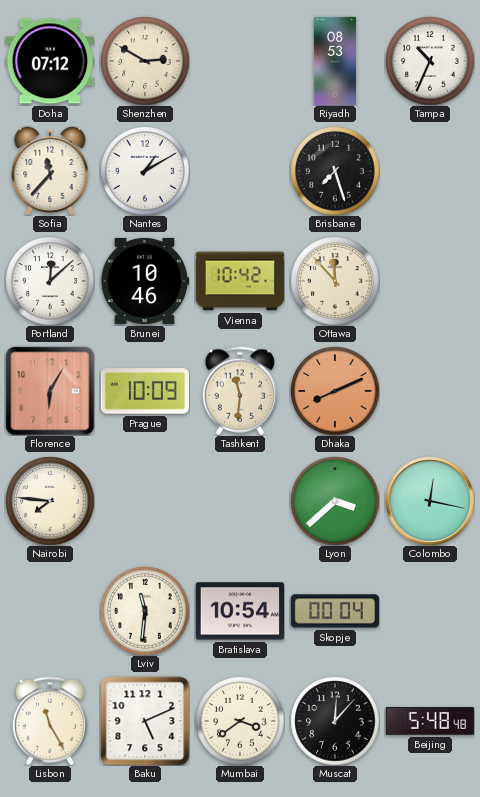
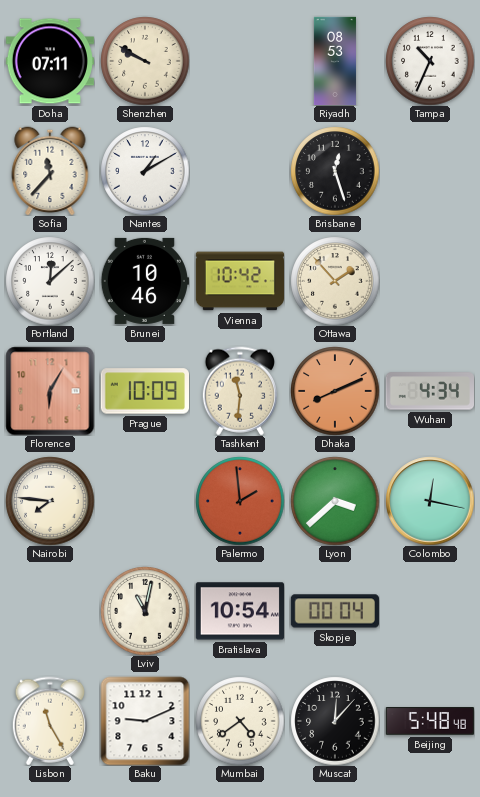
Doha: 07:12 -> 07:11
Shenzhen: 2:50 -> 9:50
Brisbane: 7:27 -> 12:27
Ottawa: 11:53 -> 1:53
Wuhan: none -> 4:34
Palermo: none -> 1:59
Lviv: 11:31 -> 11:02
Baku: 5:11 -> 9:11
Mumbai: 3:39 -> 4:39
